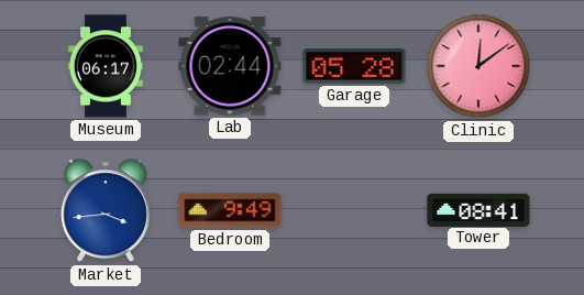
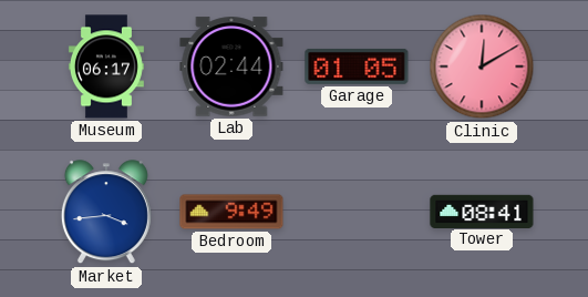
Garage: 05:28 -> 01:05
Clinic: 12:09 -> 12:10
